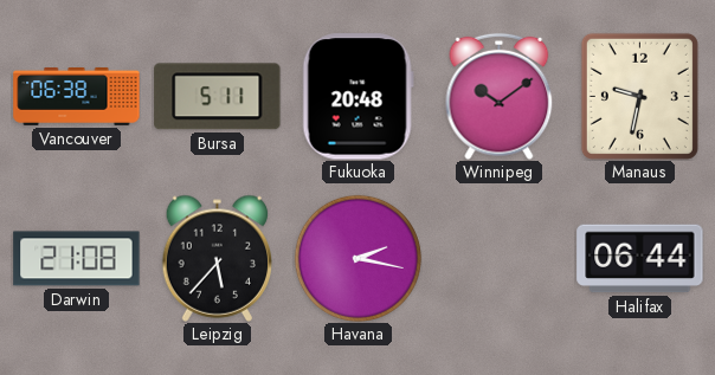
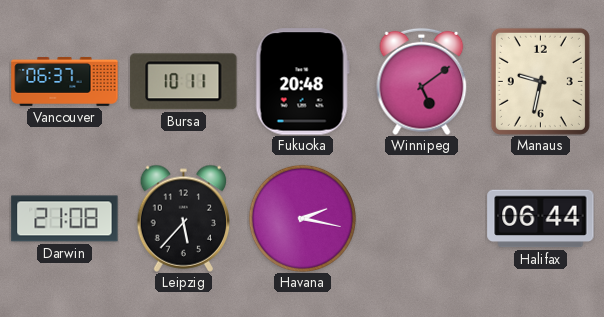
Vancouver: 06:38 -> 06:37
Bursa: 5:11 -> 10:11
Winnipeg: 10:09 -> 5:09
